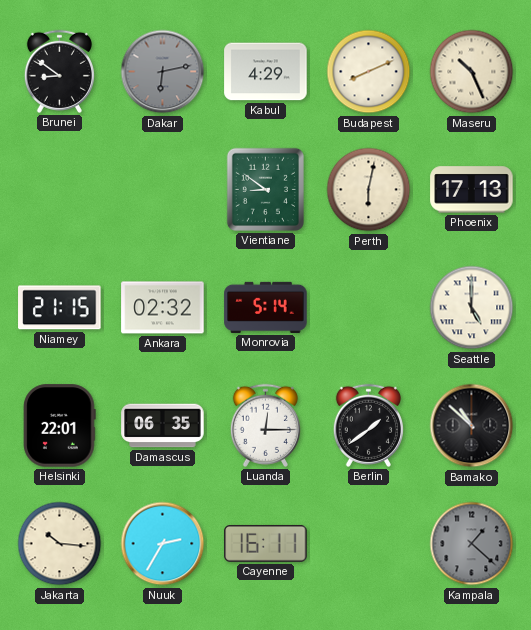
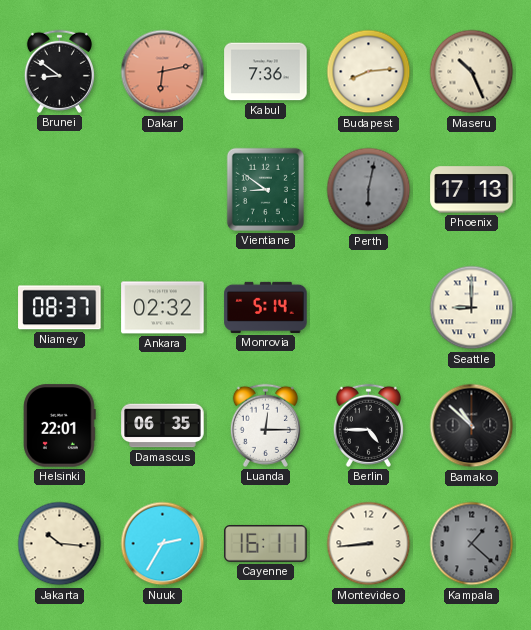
Dakar dial: grey -> salmon
Kabul: 4:29 -> 7:36
Budapest: 8:11 -> 8:14
Perth dial: cream -> grey
Niamey: 21:15 -> 08:37
Seattle: 5:00 -> 9:00
Berlin: 1:39 -> 4:45
Montevideo: none -> 8:44
